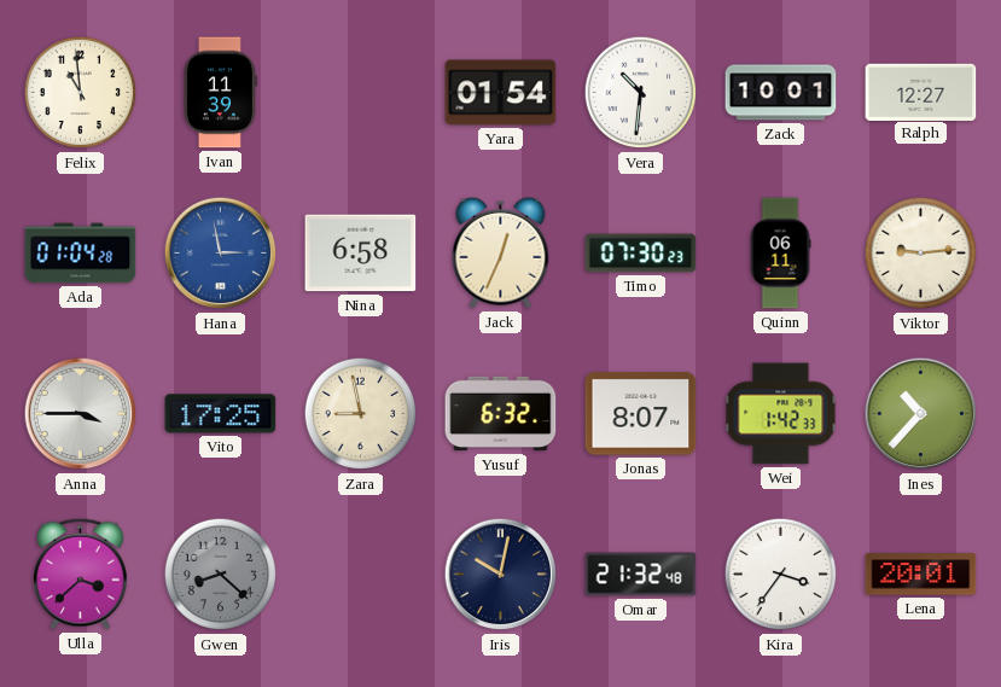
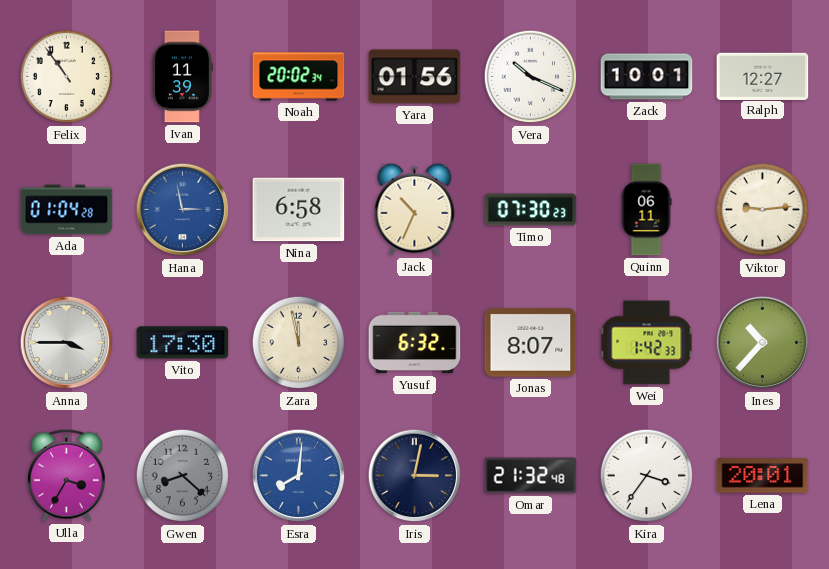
Felix: 10:59 -> 10:54
Noah: none -> 20:02
Yara: 01:54 -> 01:56
Vera: 10:31 -> 10:19
Jack: 12:34 -> 10:34
Vito: 17:25 -> 17:30
Zara: 8:58 -> 11:58
Ulla: 3:38 -> 3:35
Esra: none -> 8:01
Iris: 10:02 -> 3:02
